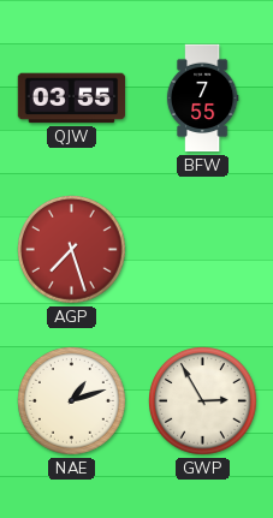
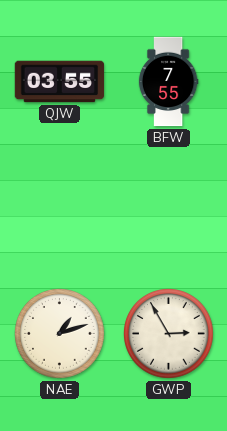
AGP: 7:27 -> none
